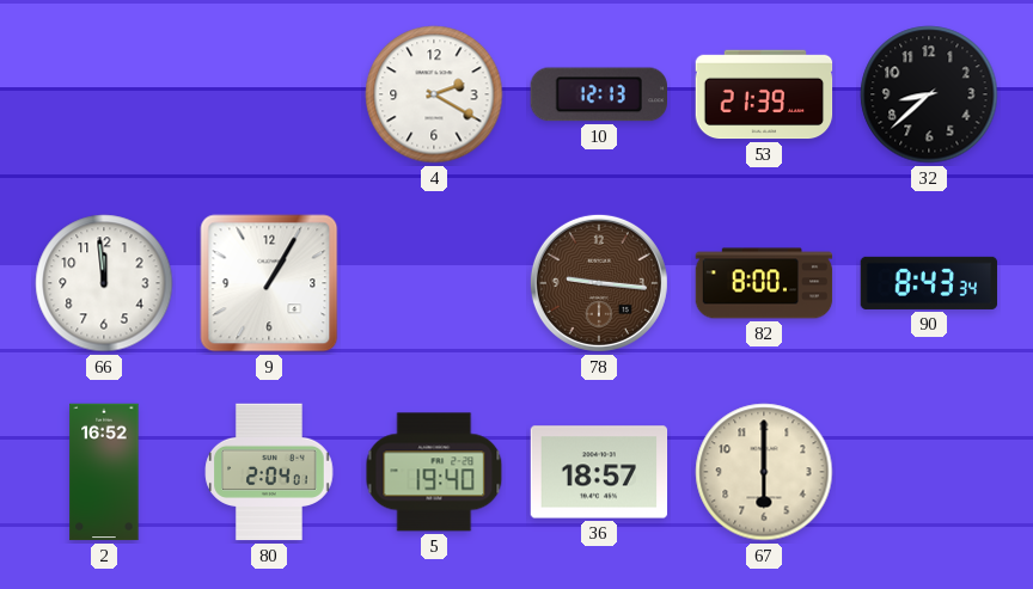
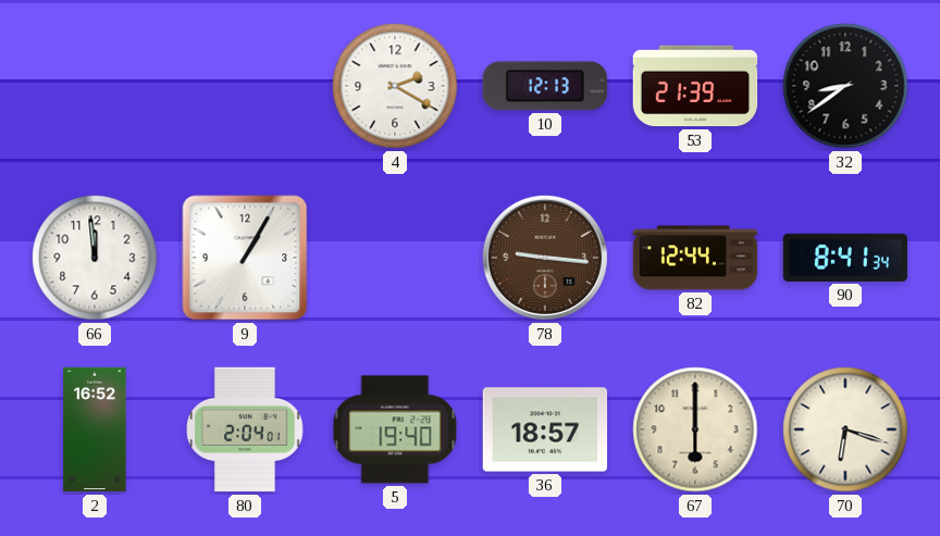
32: 8:38 -> 8:39
82: 8:00 -> 12:44
90: 8:43 -> 8:41
70: none -> 6:18
